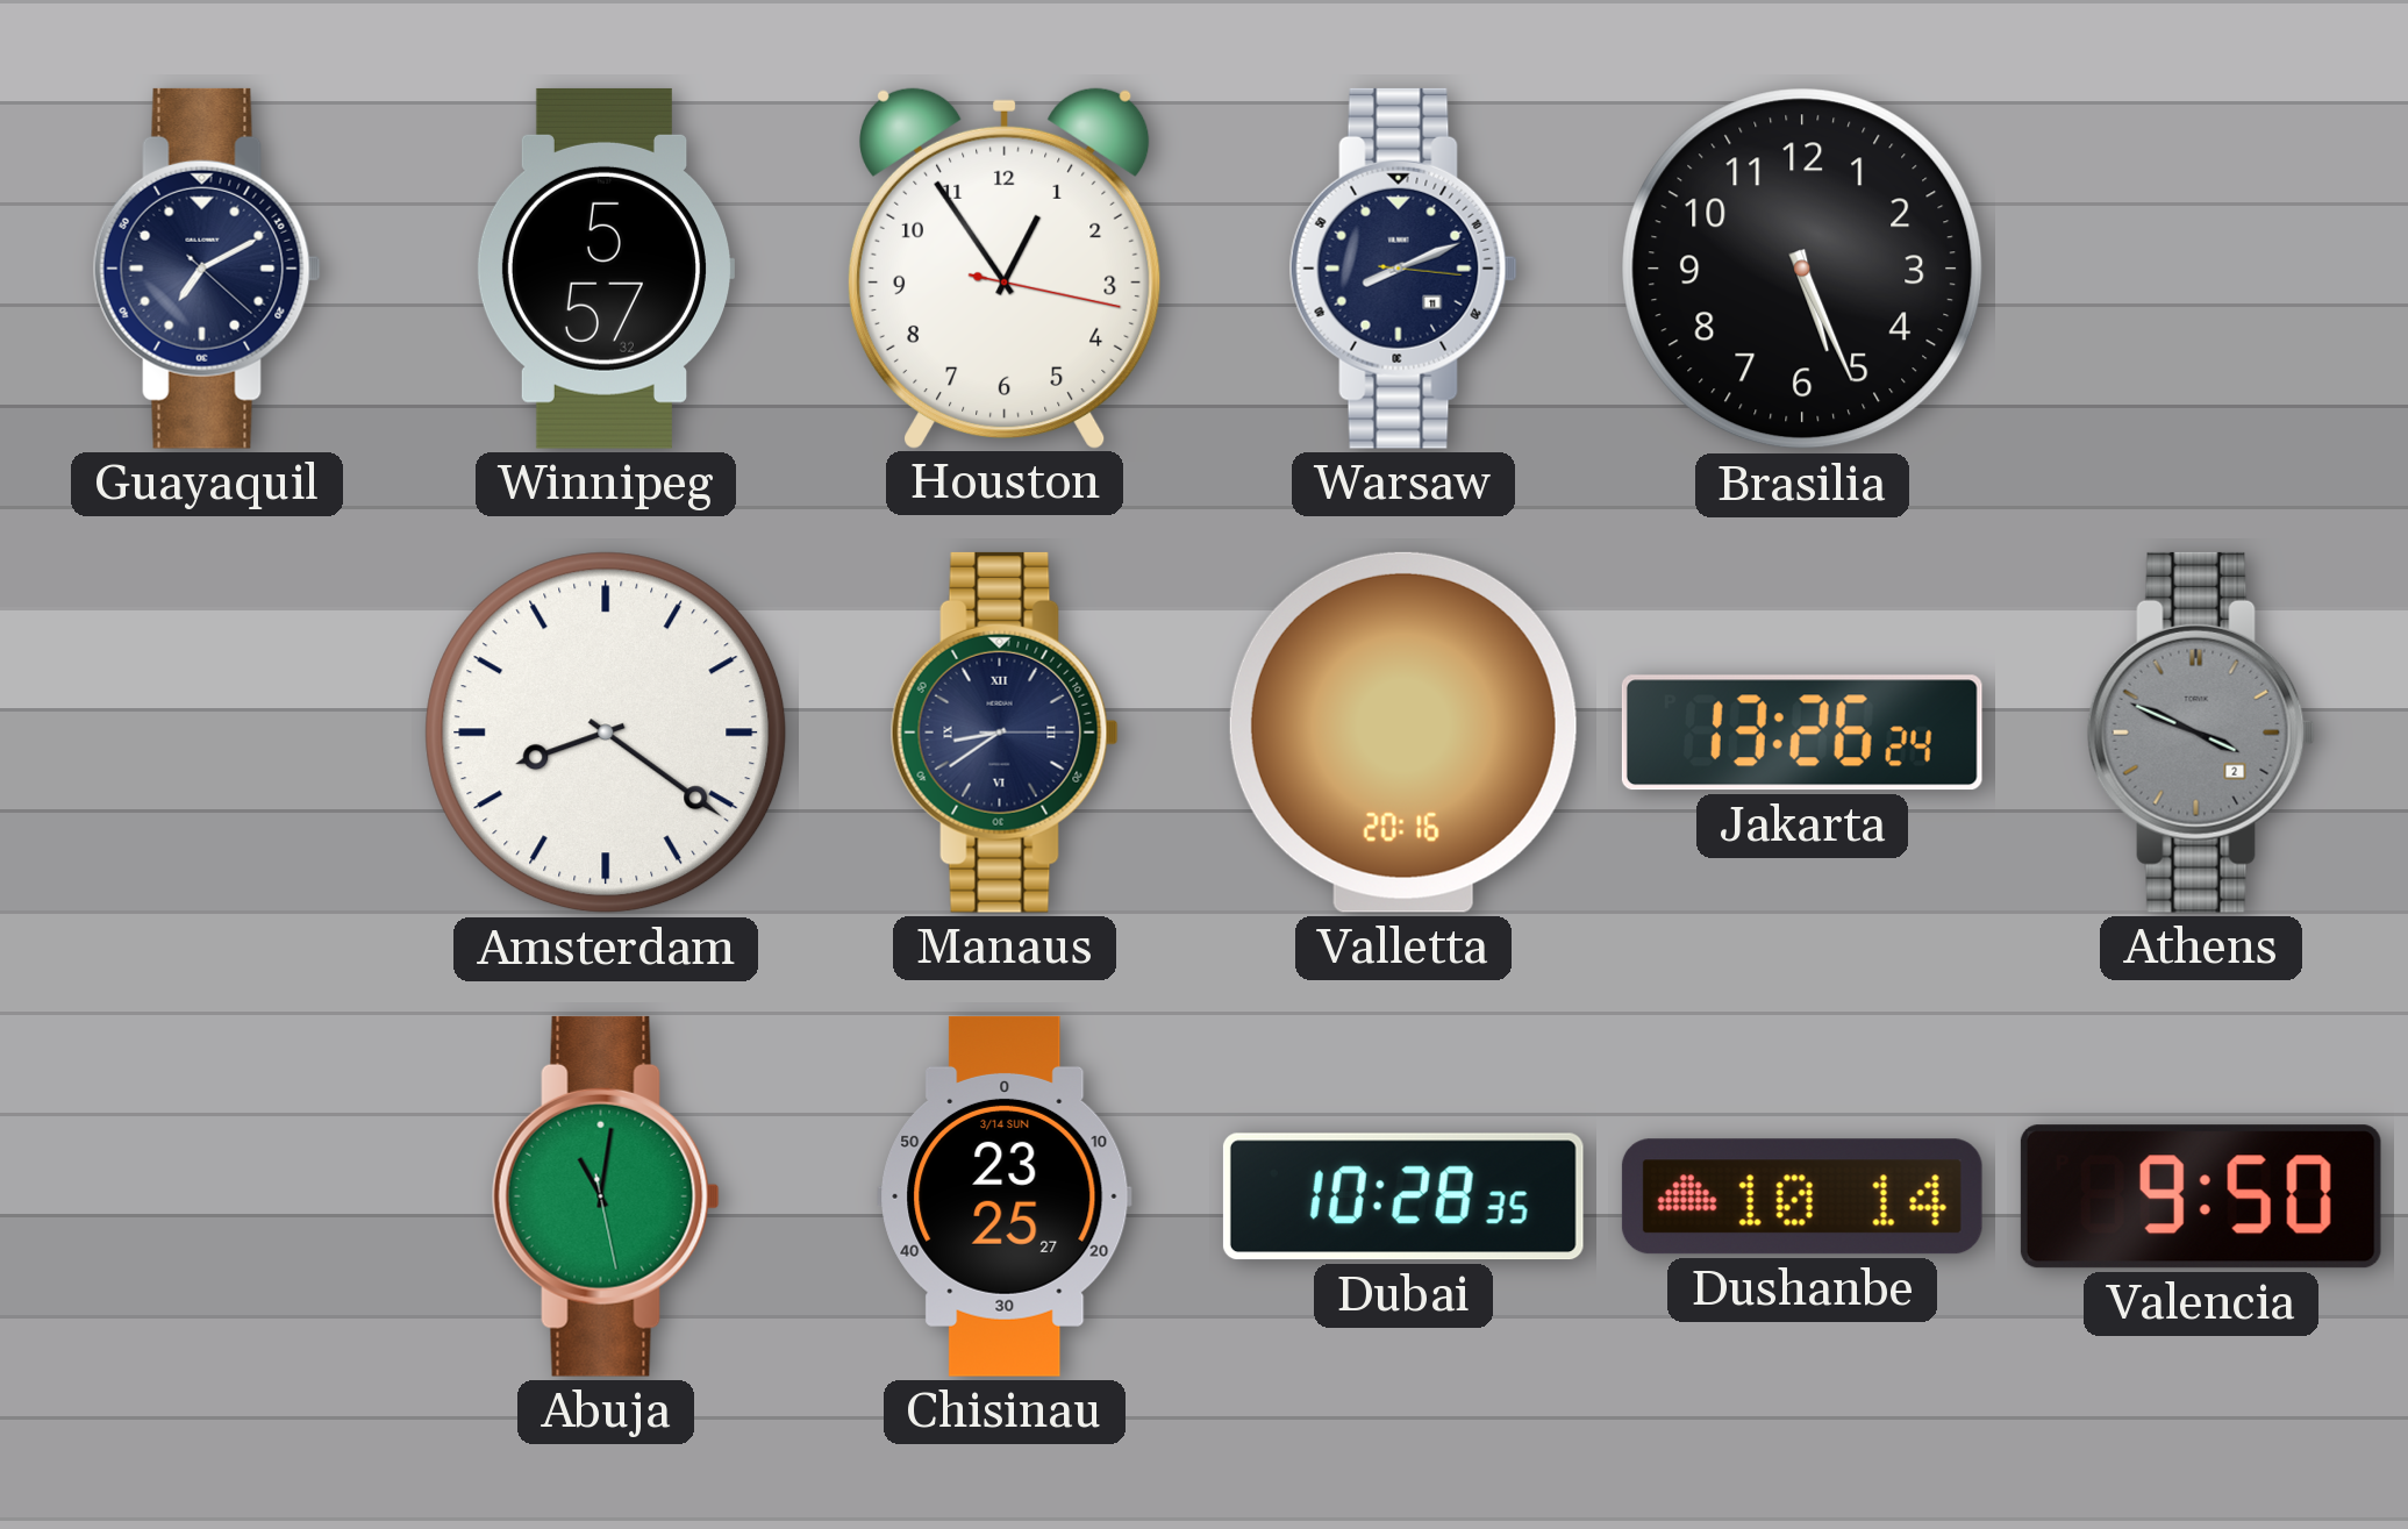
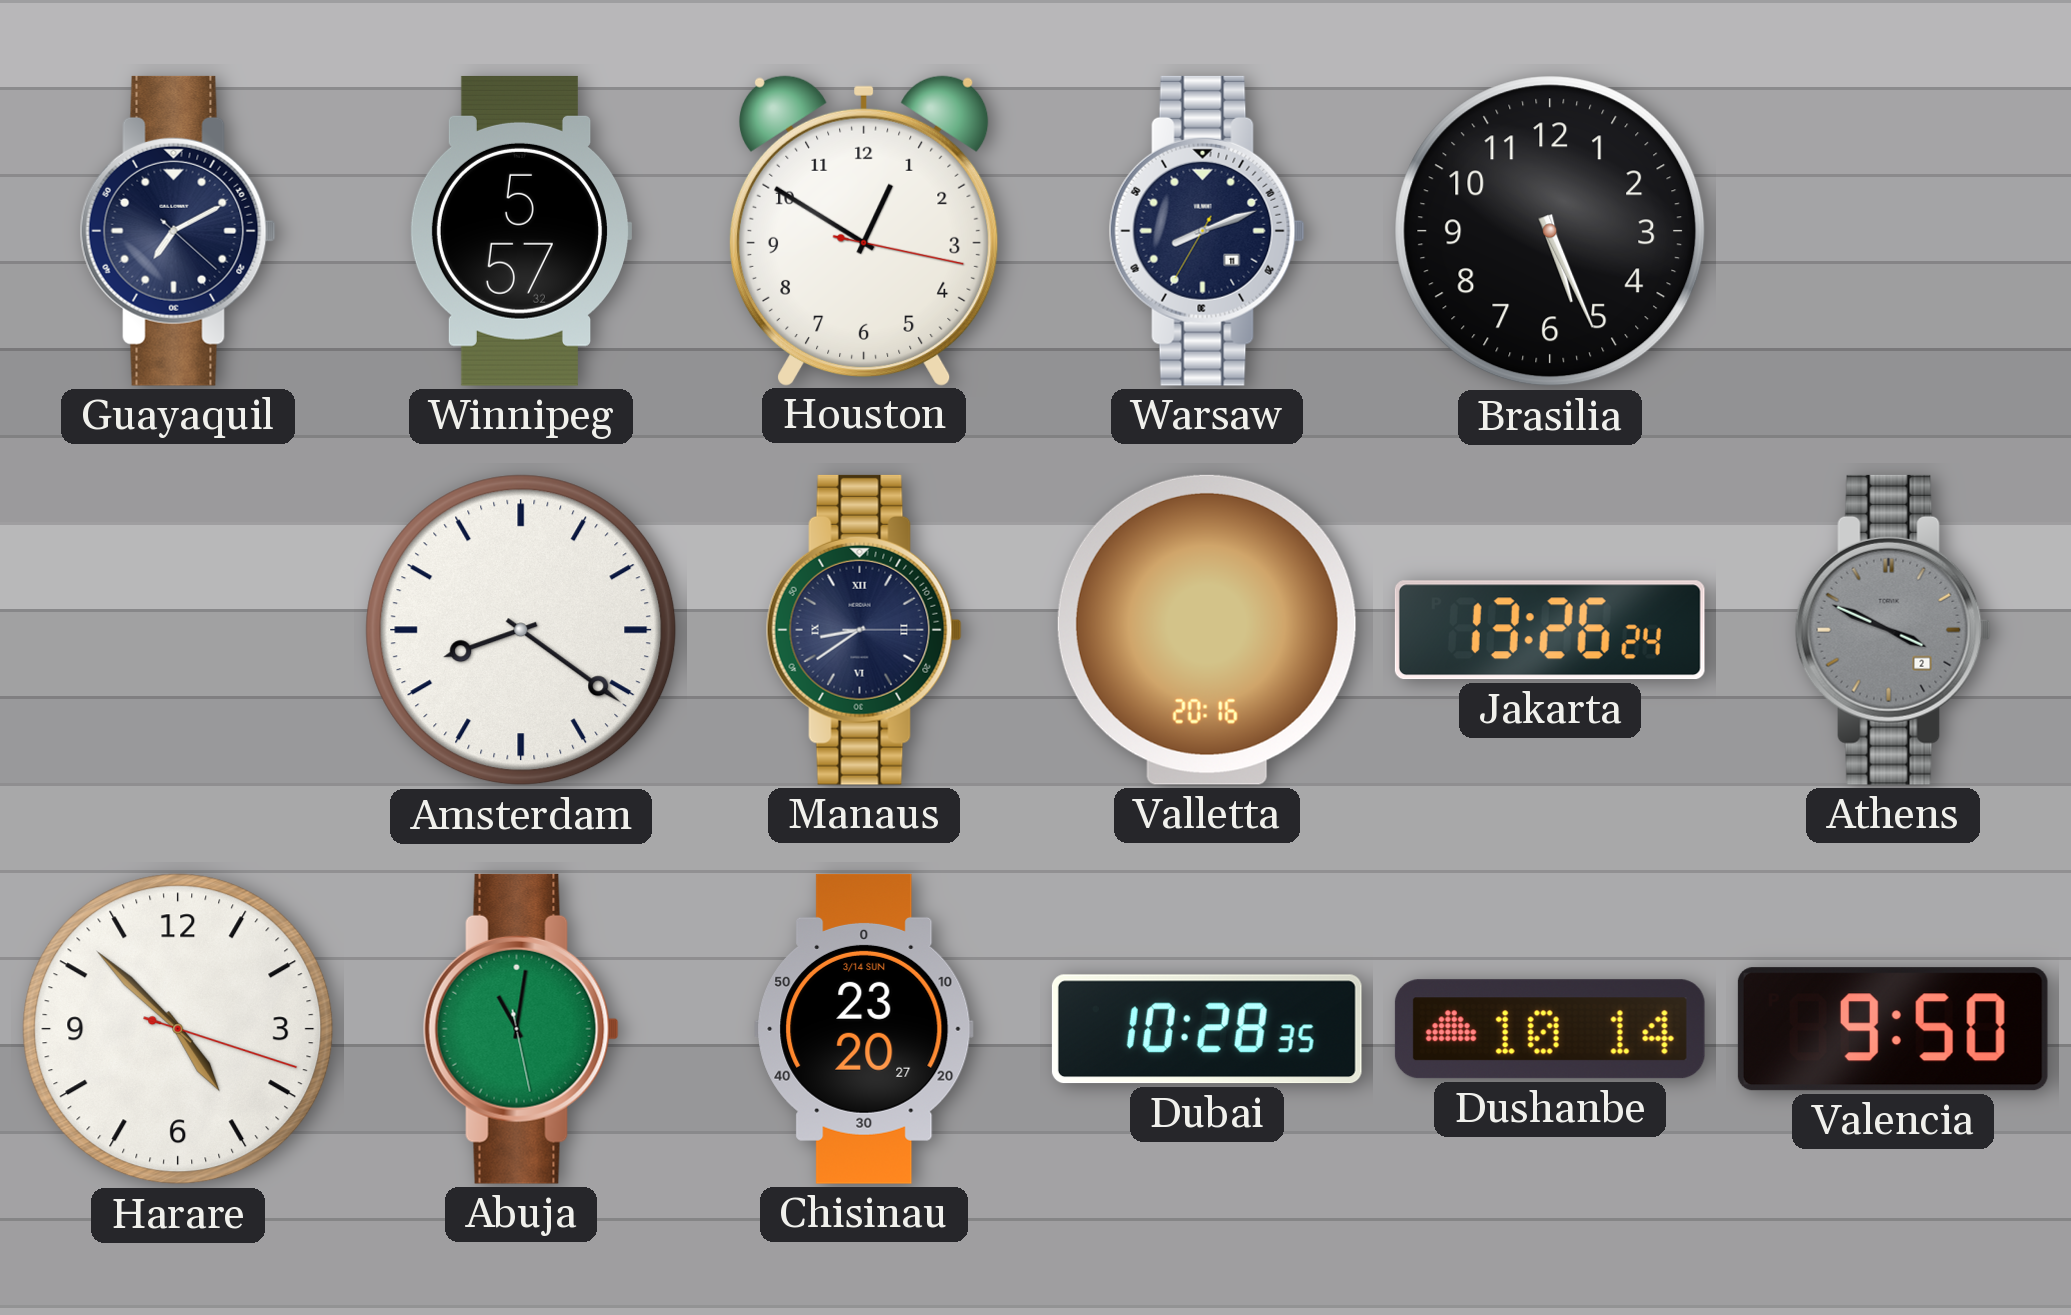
Houston: 12:54 -> 12:50
Warsaw: 8:11:16 -> 8:11:35
Harare: none -> 4:52
Chisinau: 23:25 -> 23:20
